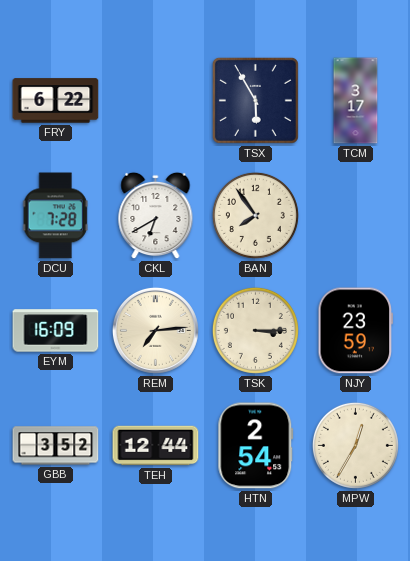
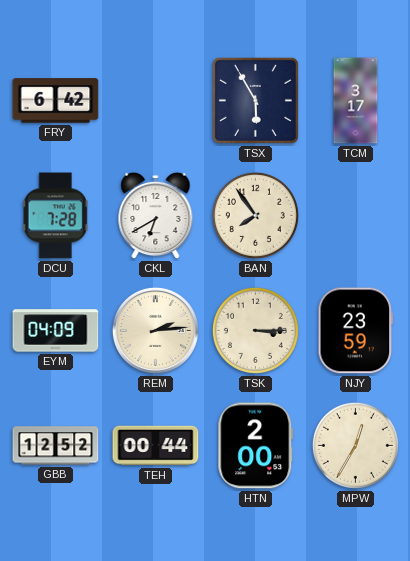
FRY: 6:22 -> 6:42
EYM: 16:09 -> 04:09
REM: 7:14 -> 2:14
GBB: 3:52 -> 12:52
TEH: 12:44 -> 00:44
HTN: 2:54 -> 2:00
